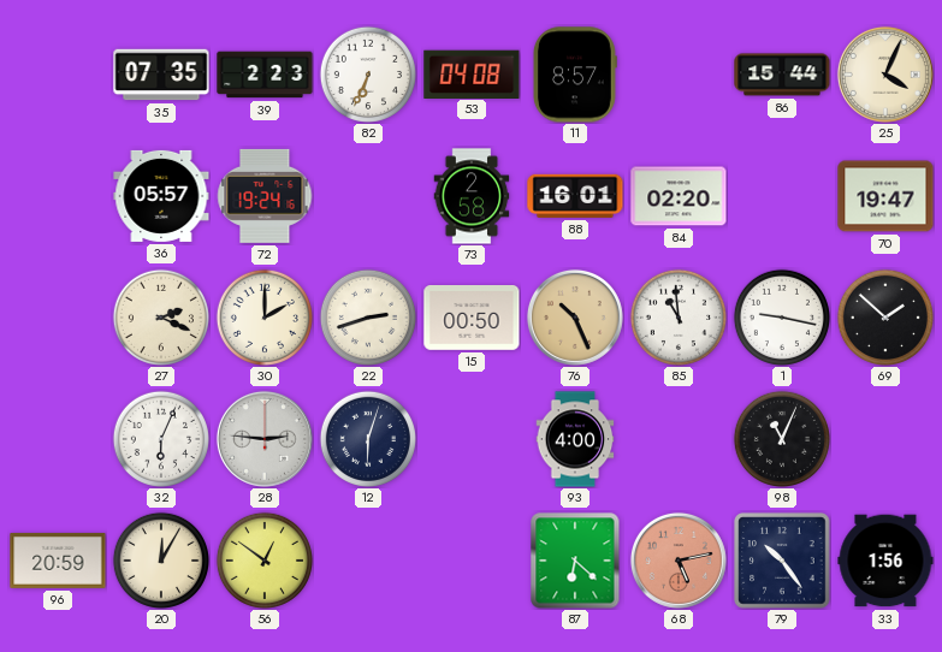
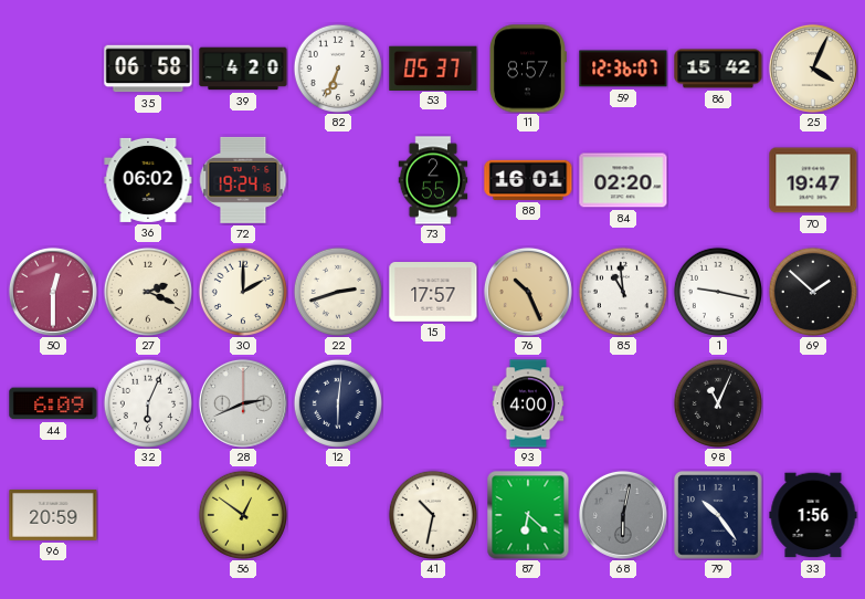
35: 07:35 -> 06:58
39: 2:23 -> 4:20
53: 04:08 -> 05:37
59: none -> 12:36
86: 15:44 -> 15:42
36: 05:57 -> 06:02
73: 2:58 -> 2:55
50: none -> 12:30
15: 00:50 -> 17:57
44: none -> 6:09
28: 2:46 -> 2:41
12: 6:03 -> 6:01
20: 12:05 -> none
41: none -> 10:32
68: 5:13 -> 6:02
68 dial: salmon -> grey
